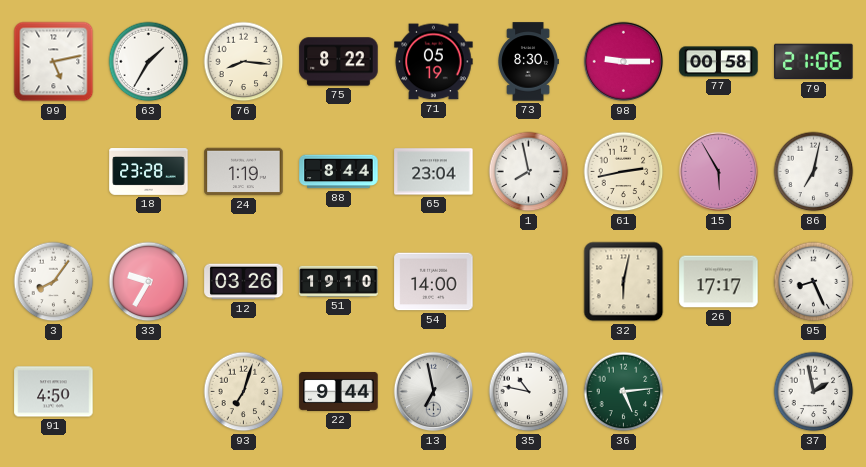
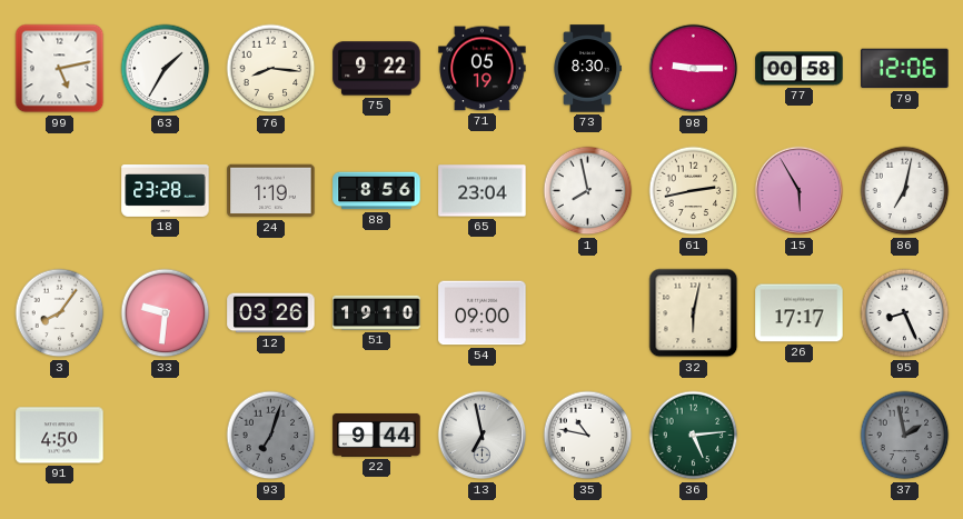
75: 8:22 -> 9:22
79: 21:06 -> 12:06
88: 8:44 -> 8:56
33: 9:35 -> 9:31
54: 14:00 -> 09:00
93 dial: cream -> grey
37 dial: white -> grey
